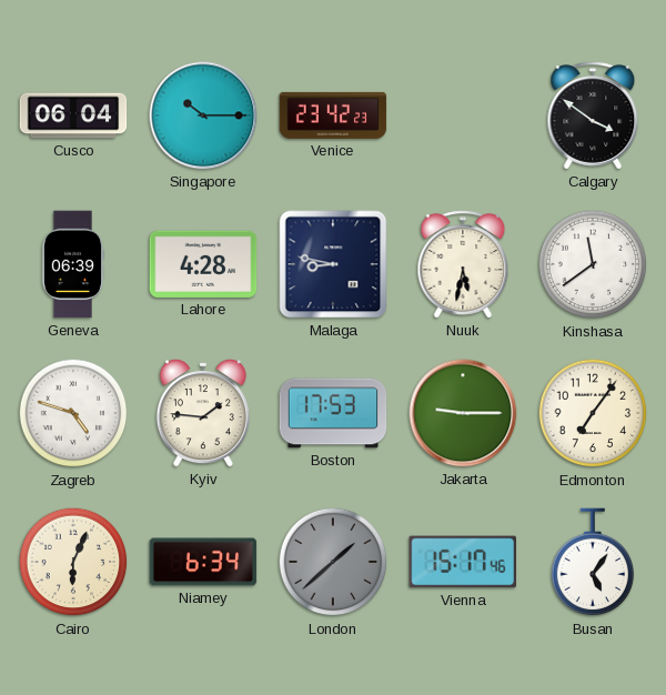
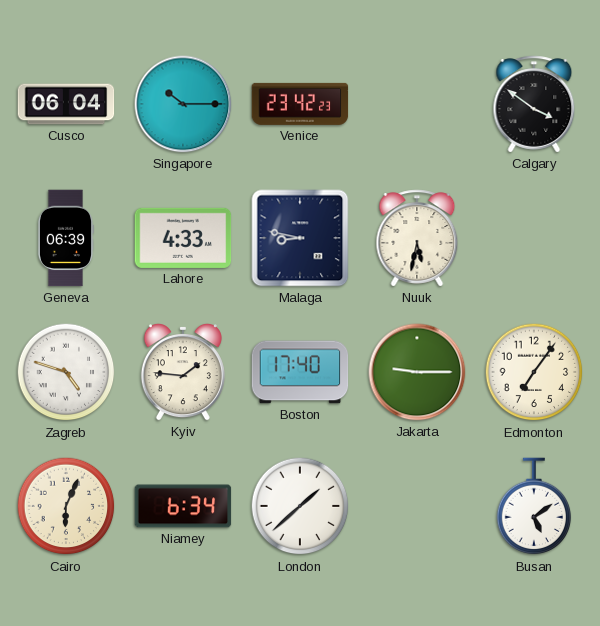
Lahore: 4:28 -> 4:33
Kinshasa: 11:39 -> none
Boston: 17:53 -> 17:40
London dial: grey -> white
Vienna: 15:17 -> none
Busan: 5:06 -> 5:09
